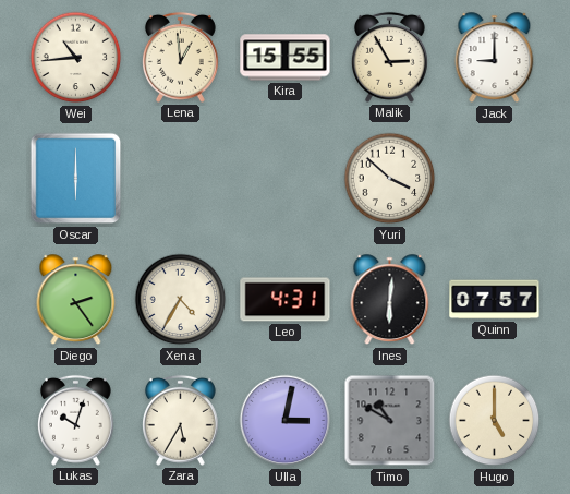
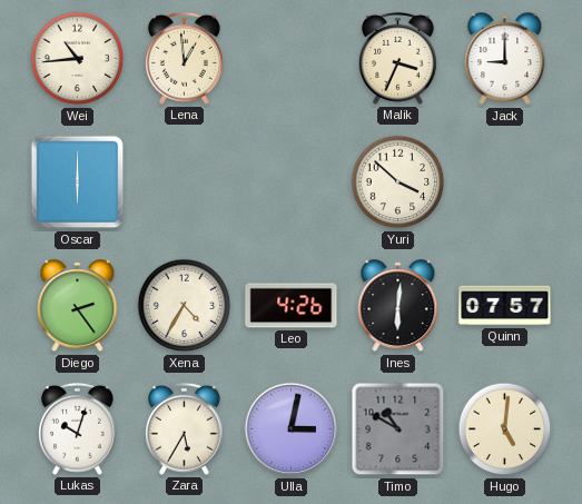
Kira: 15:55 -> none
Malik: 2:55 -> 3:34
Leo: 4:31 -> 4:26
Hugo: 5:00 -> 5:01
